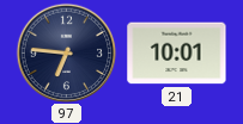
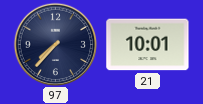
97: 6:46 -> 7:37
